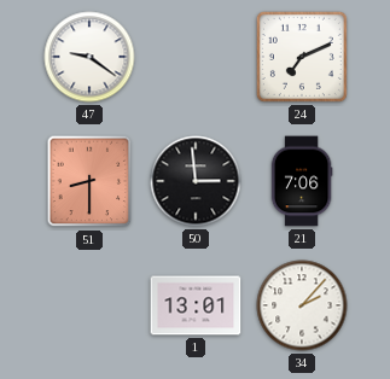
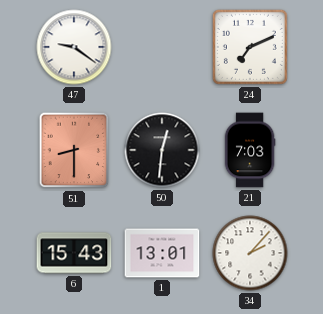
50: 2:59 -> 12:31
21: 7:06 -> 7:03
6: none -> 15:43
